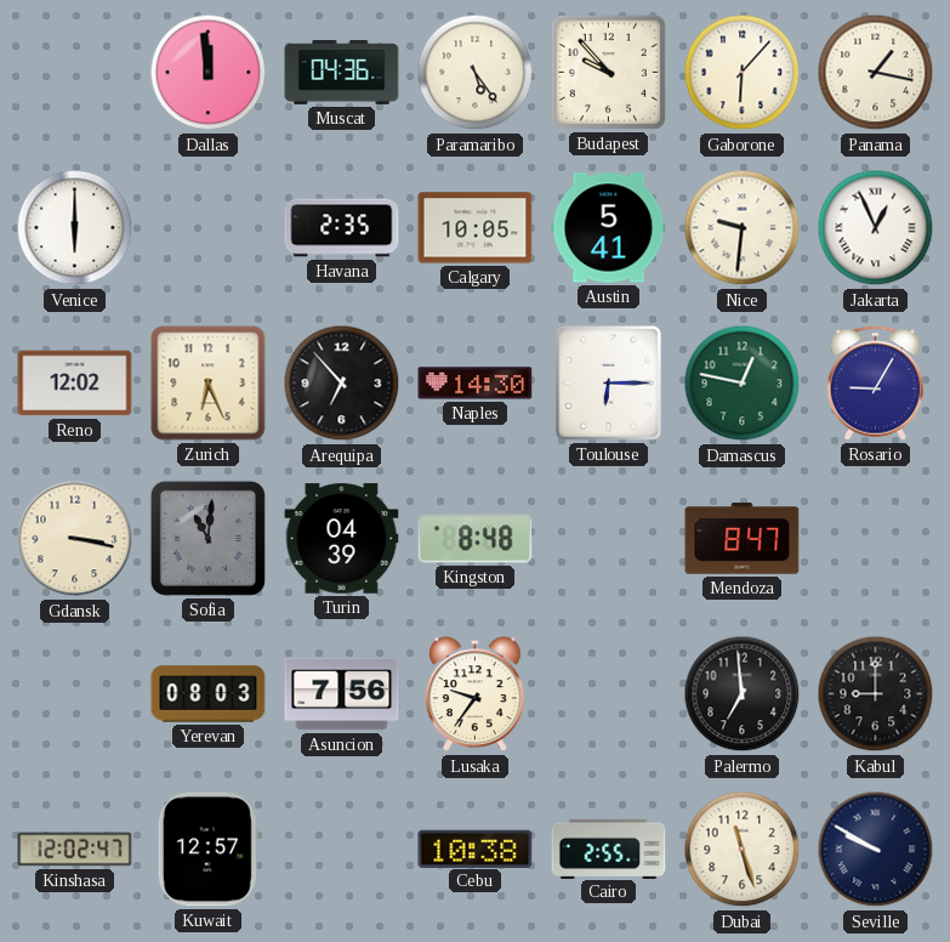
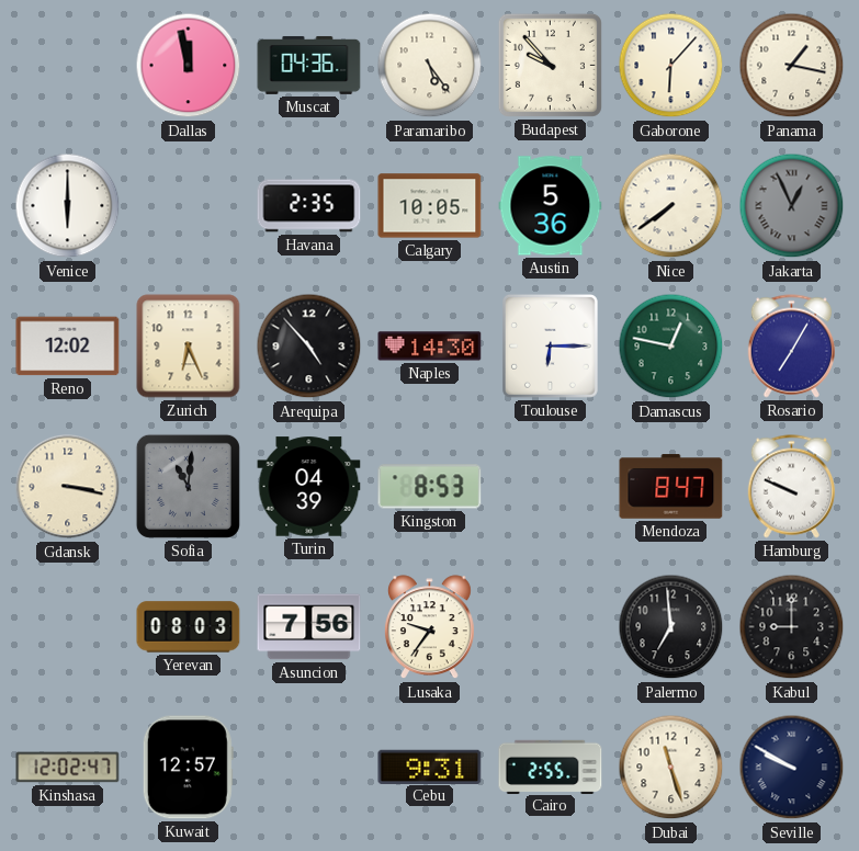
Dallas: 11:59 -> 11:58
Austin: 5:41 -> 5:36
Nice: 9:31 -> 7:39
Jakarta dial: white -> grey
Arequipa: 6:53 -> 4:53
Rosario: 9:05 -> 7:05
Kingston: 8:48 -> 8:53
Hamburg: none -> 9:49
Cebu: 10:38 -> 9:31
